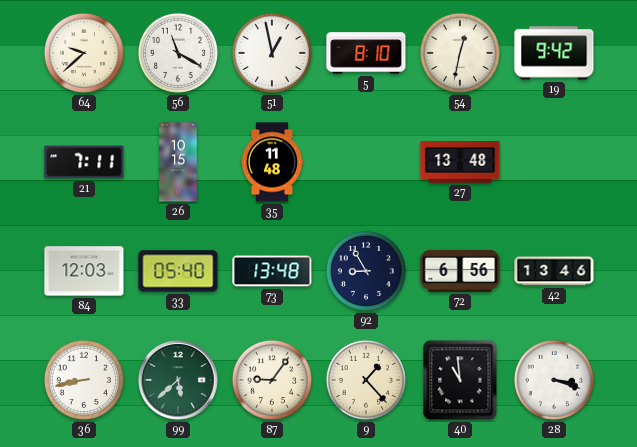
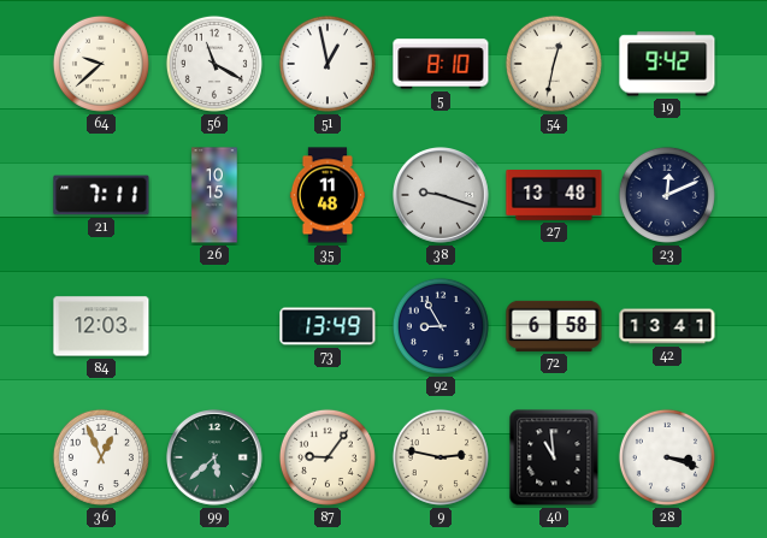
38: none -> 9:18
23: none -> 12:11
33: 05:40 -> none
73: 13:48 -> 13:49
72: 6:56 -> 6:58
42: 13:46 -> 13:41
36: 8:43 -> 12:56
9: 1:23 -> 2:47
